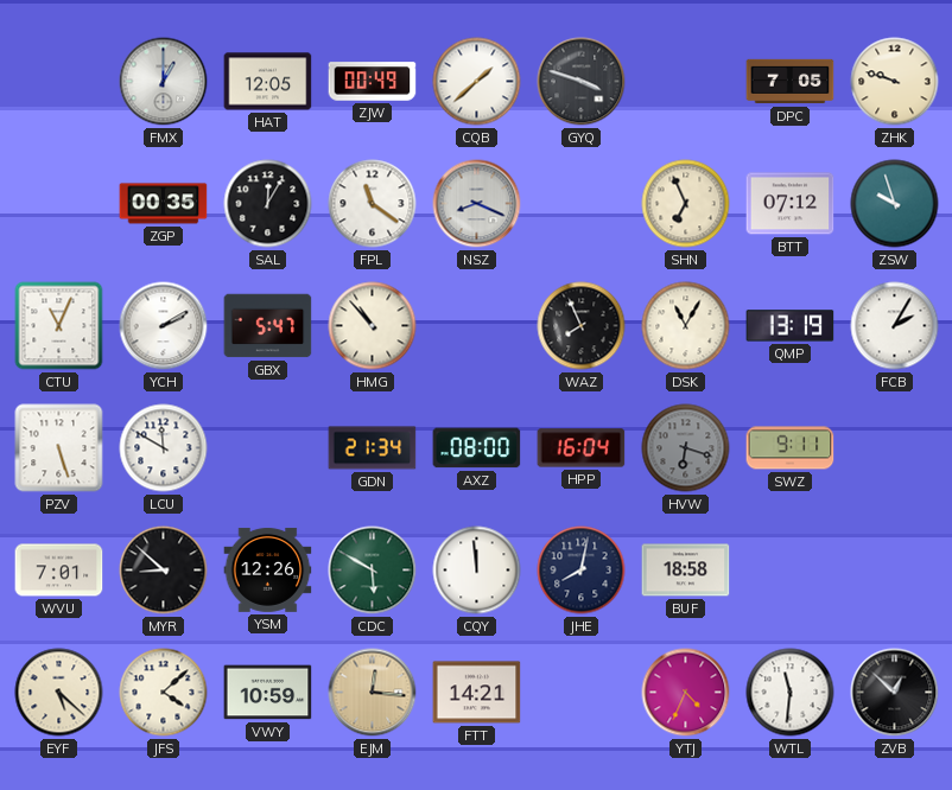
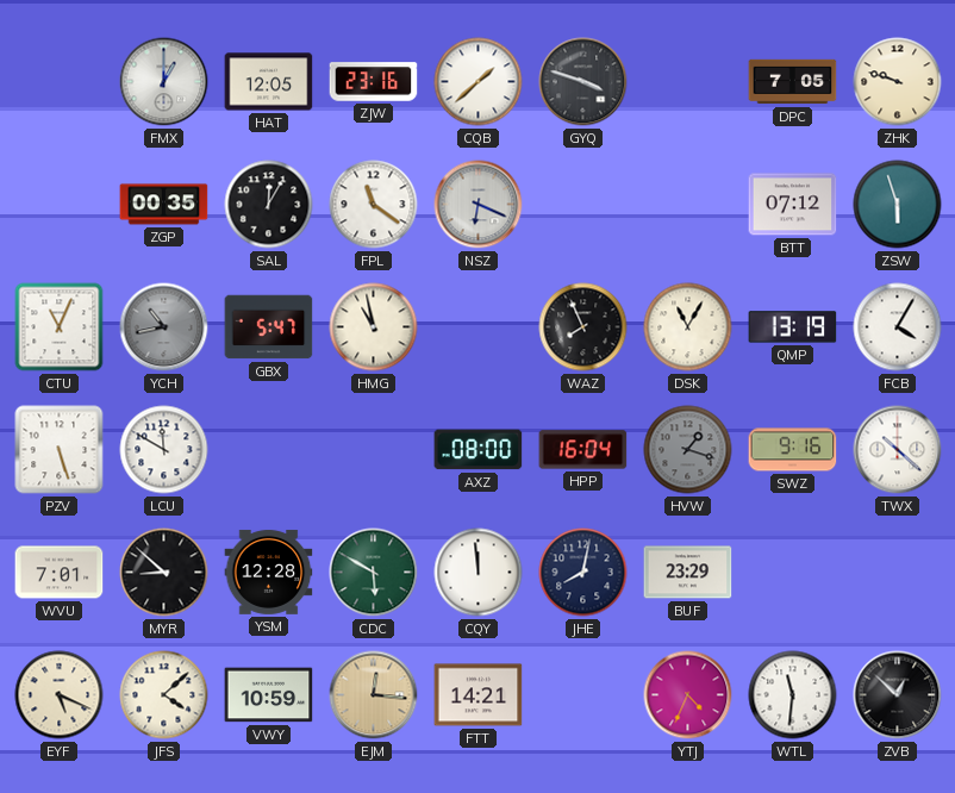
ZJW: 00:49 -> 23:16
NSZ: 8:19 -> 6:19
SHN: 6:56 -> none
ZSW: 9:57 -> 5:57
YCH: 2:10 -> 10:43
YCH dial: white -> grey
HMG: 10:53 -> 10:58
FCB: 2:05 -> 4:05
GDN: 21:34 -> none
HVW: 6:18 -> 1:18
SWZ: 9:11 -> 9:16
TWX: none -> 10:22
YSM: 12:26 -> 12:28
BUF: 18:58 -> 23:29
EYF: 5:22 -> 5:19
